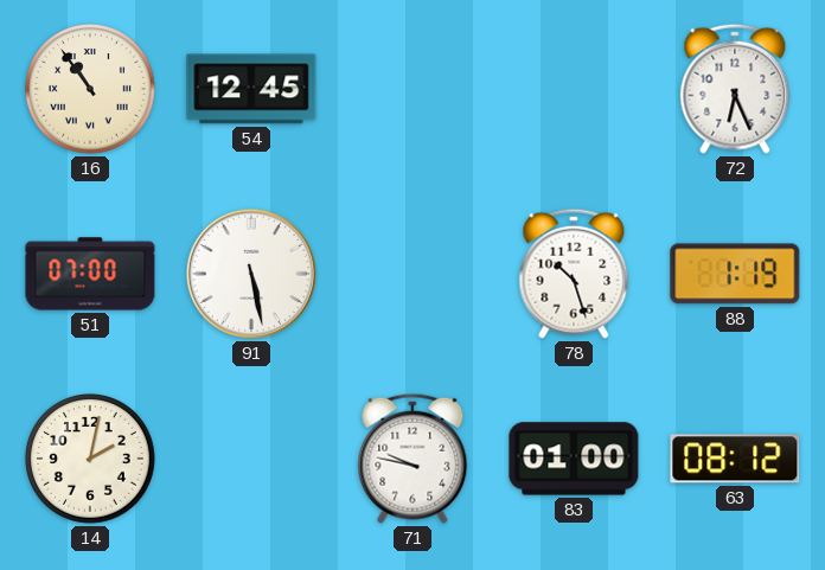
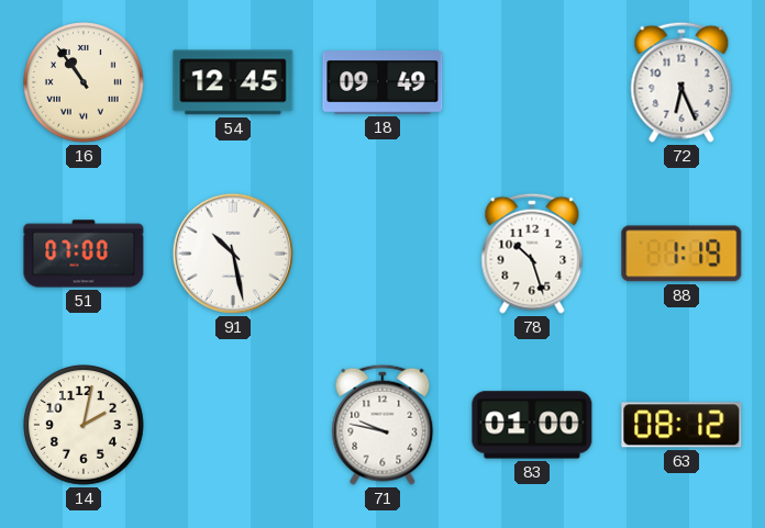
18: none -> 09:49
91: 5:28 -> 10:28
